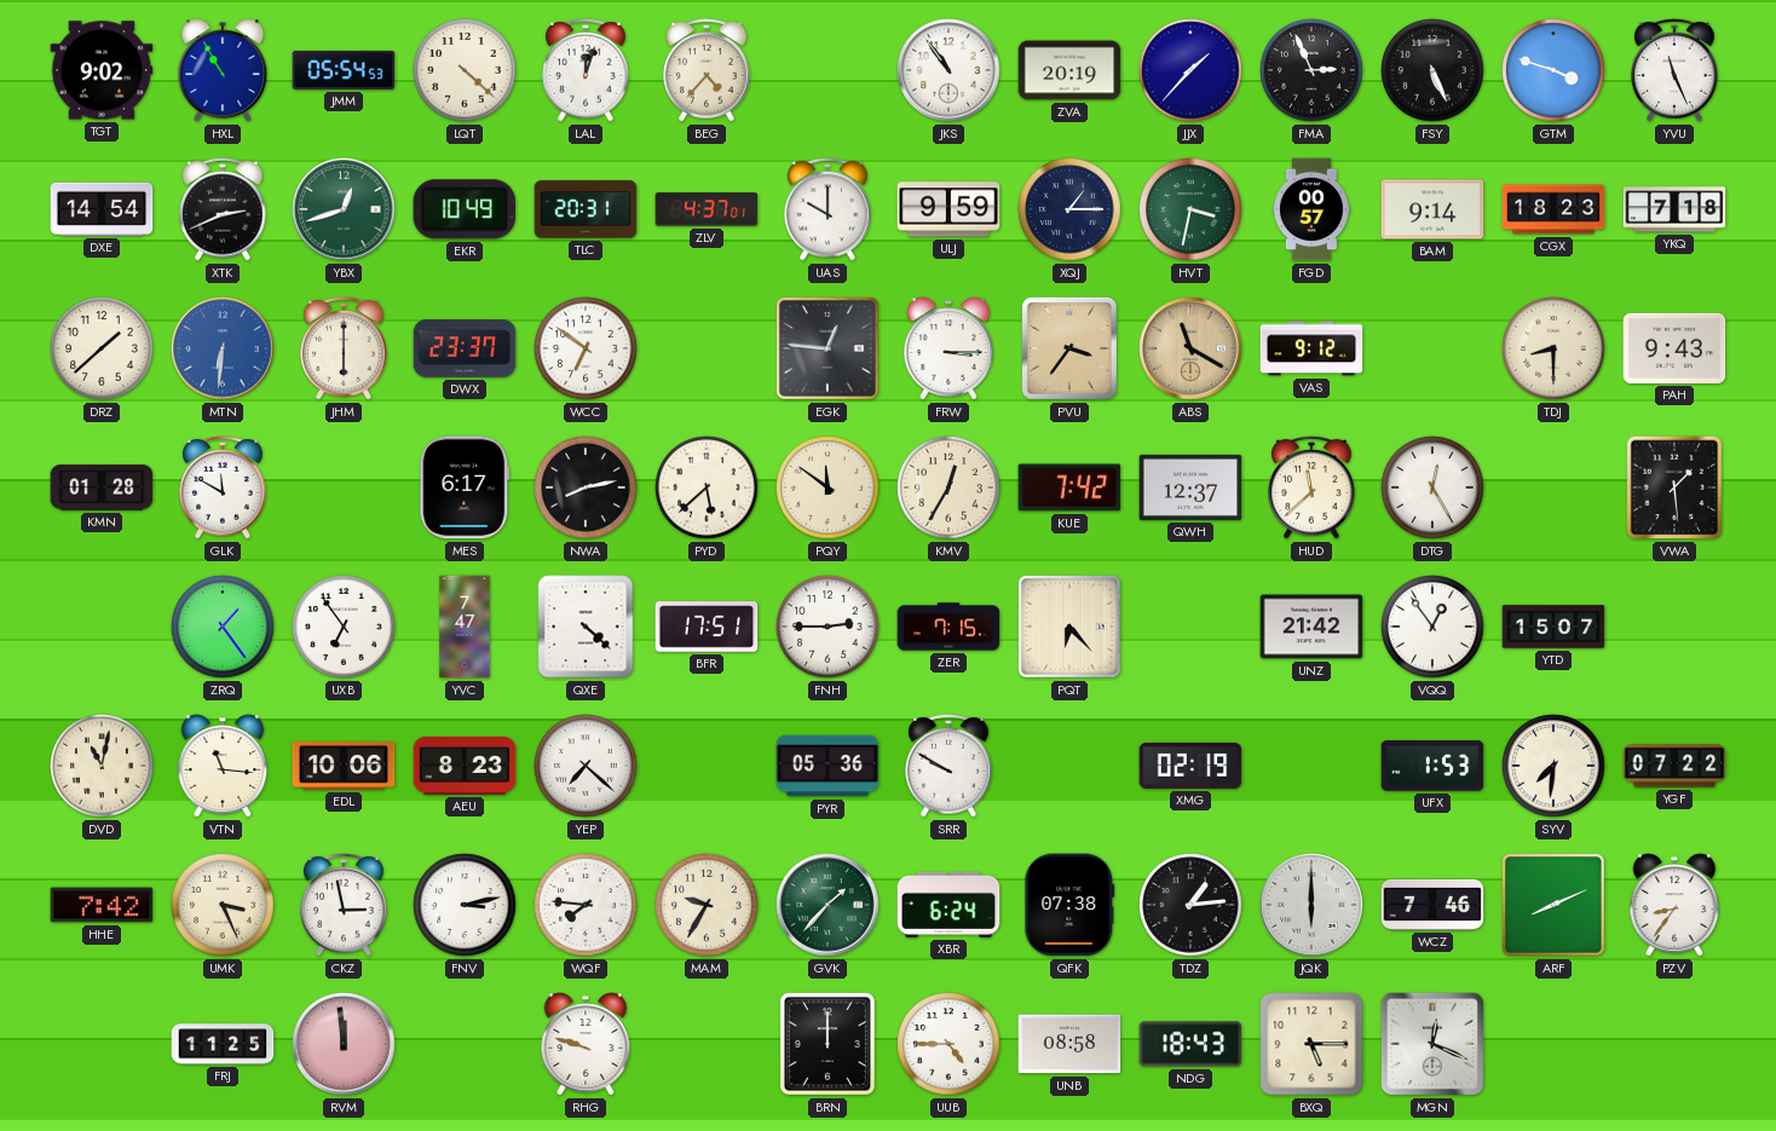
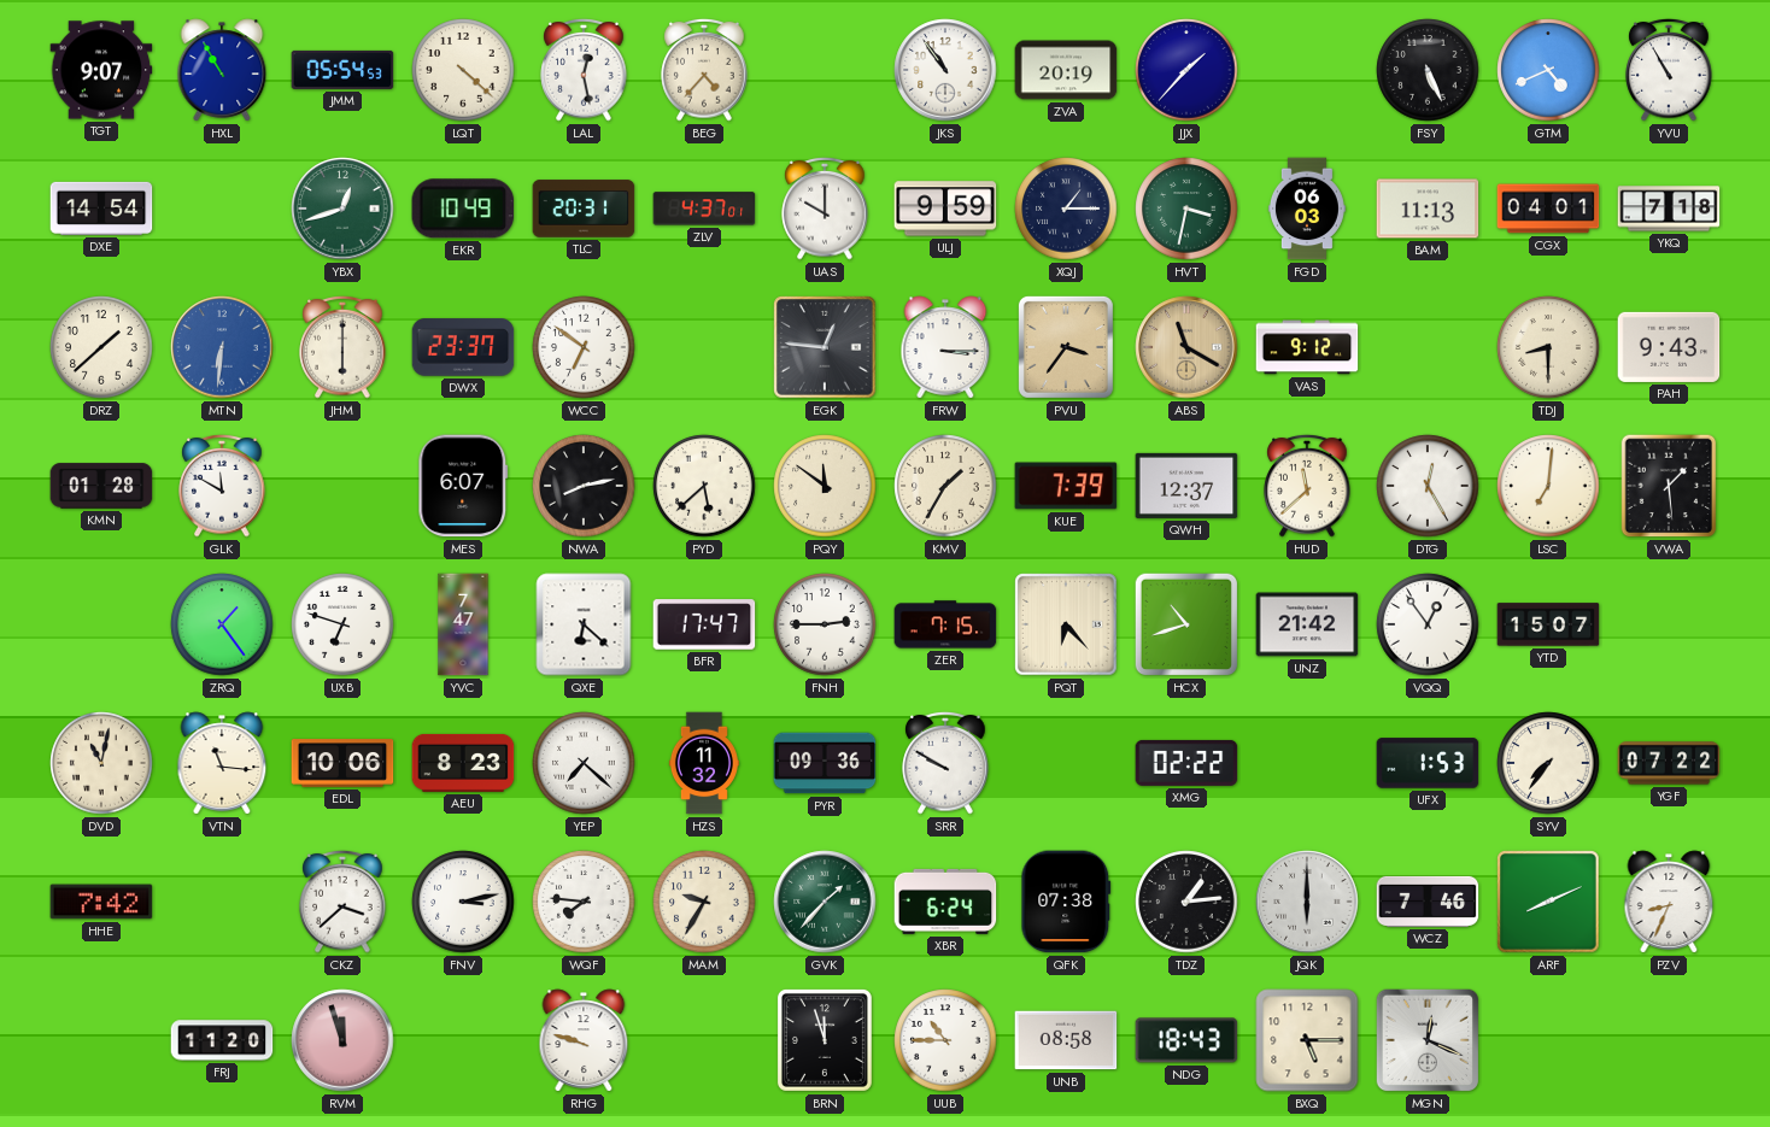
TGT: 9:02 -> 9:07
LAL: 12:03 -> 12:28
FMA: 2:56 -> none
GTM: 3:48 -> 4:41
YVU: 11:26 -> 10:55
XTK: 2:41 -> none
FGD: 00:57 -> 06:03
BAM: 9:14 -> 11:13
CGX: 18:23 -> 04:01
MES: 6:17 -> 6:07
KMV: 12:35 -> 1:35
KUE: 7:42 -> 7:39
LSC: none -> 7:01
UXB: 6:54 -> 6:48
QXE: 4:22 -> 6:22
BFR: 17:51 -> 17:47
HCX: none -> 10:42
HZS: none -> 11:32
PYR: 05:36 -> 09:36
XMG: 02:19 -> 02:22
SYV: 7:31 -> 7:36
UMK: 3:26 -> none
CKZ: 2:58 -> 3:38
PZV: 8:36 -> 8:34
FRJ: 11:25 -> 11:20
RVM: 11:59 -> 11:57
BRN: 12:00 -> 11:57
UUB: 4:45 -> 10:45
